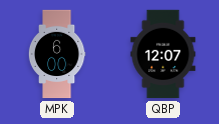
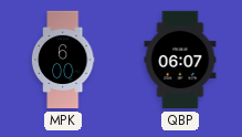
QBP: 12:07 -> 06:07
